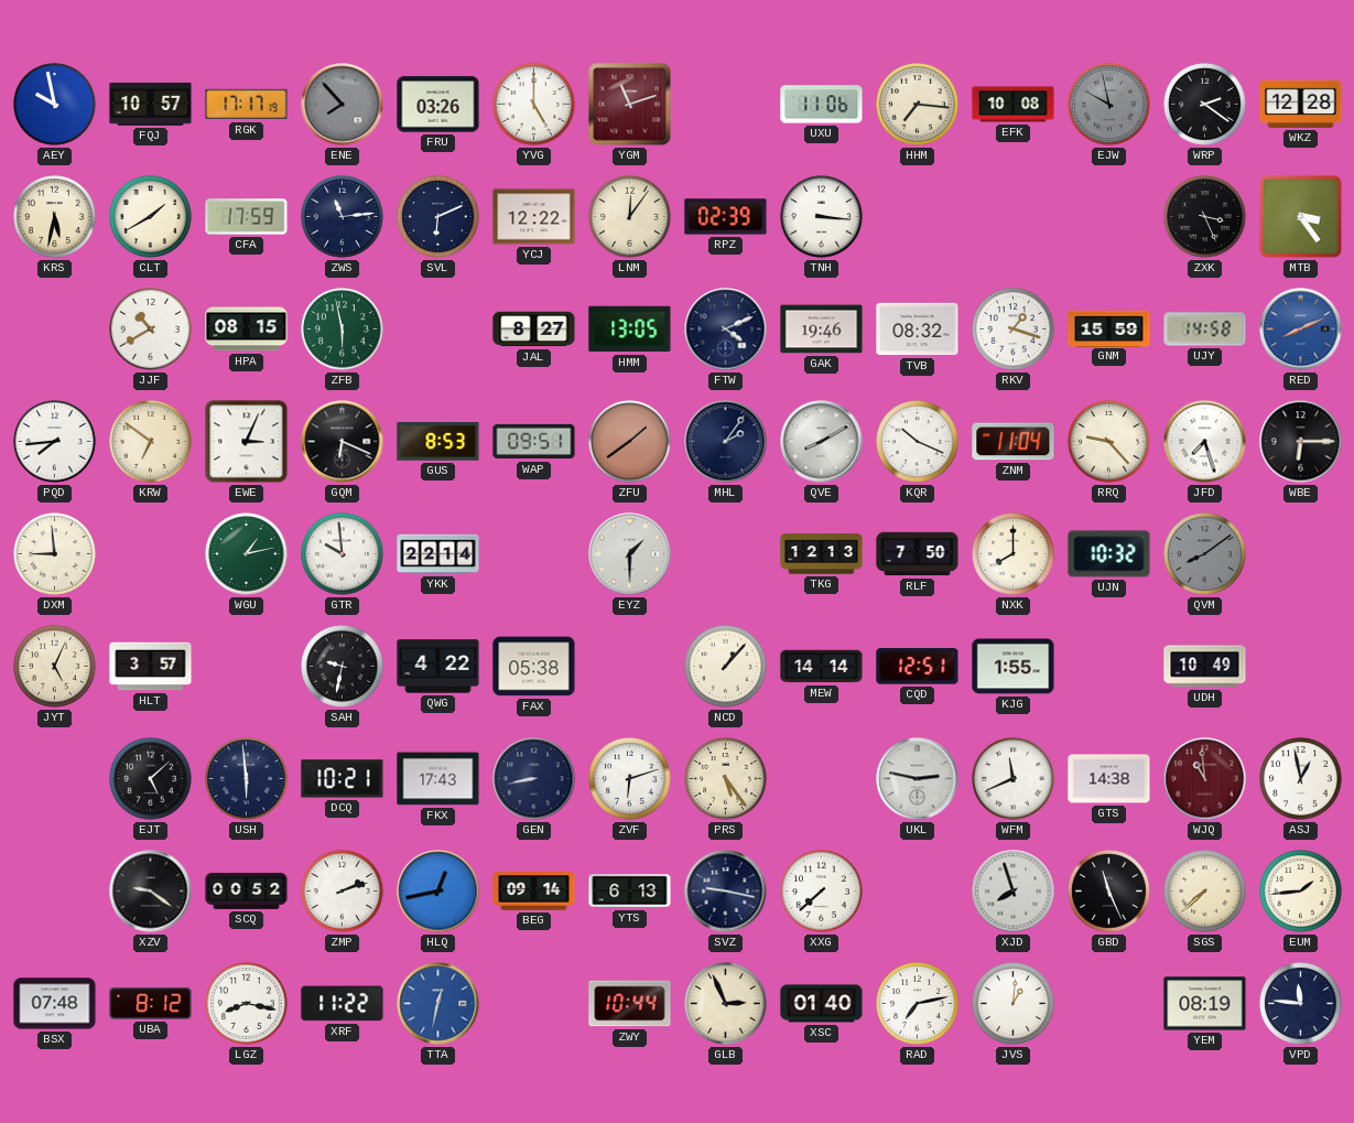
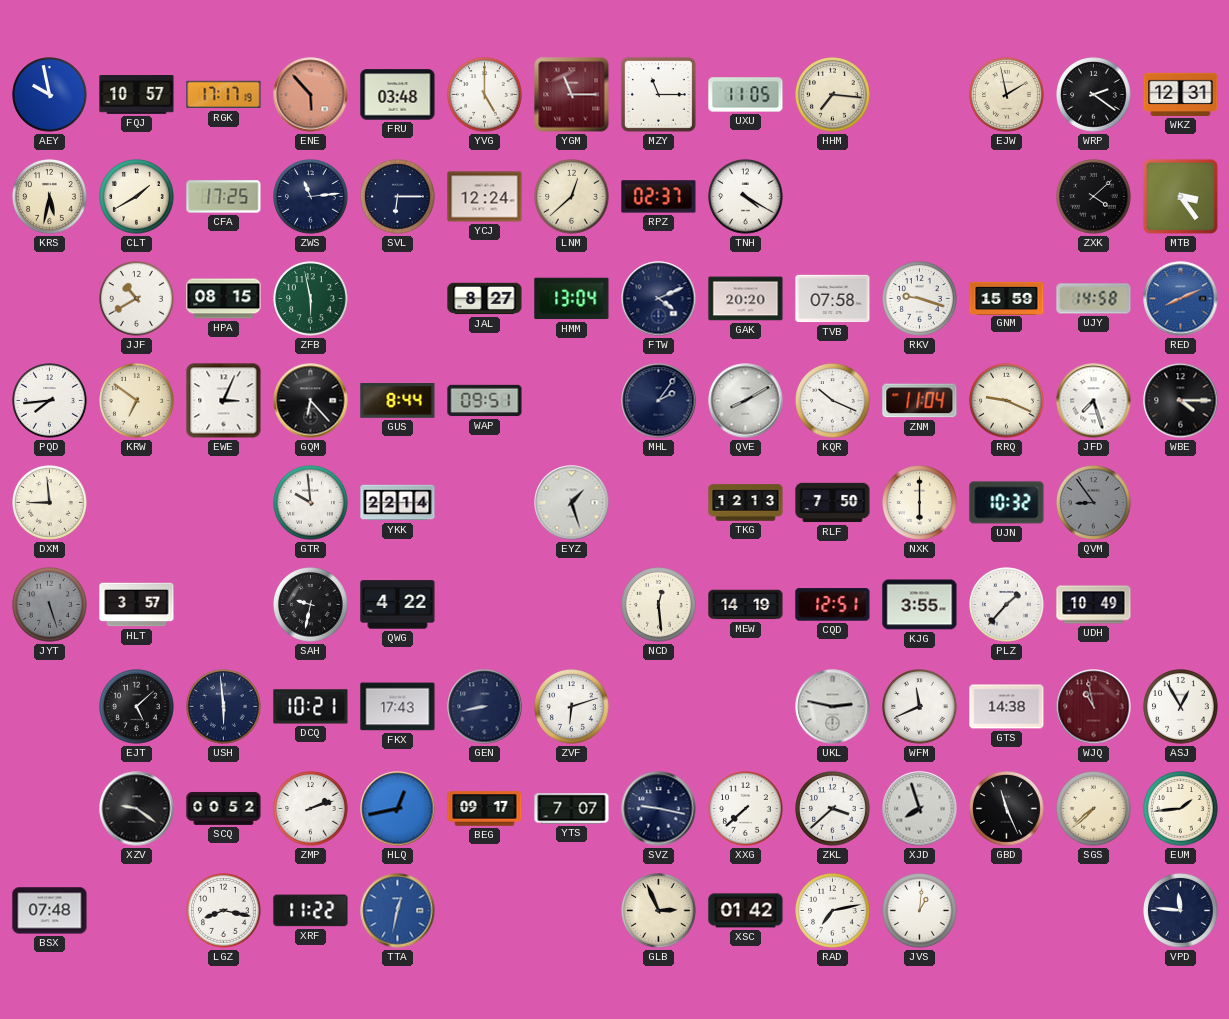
ENE: 7:53 -> 5:53
ENE dial: grey -> salmon
FRU: 03:26 -> 03:48
YGM: 11:12 -> 11:15
MZY: none -> 11:15
UXU: 11:06 -> 11:05
EFK: 10:08 -> none
EJW: 9:58 -> 1:58
EJW dial: grey -> cream
WKZ: 12:28 -> 12:31
CFA: 17:59 -> 17:25
SVL: 6:11 -> 6:15
YCJ: 12:22 -> 12:24
LNM: 12:06 -> 12:38
RPZ: 02:39 -> 02:37
TNH: 3:16 -> 4:20
ZXK: 3:26 -> 4:08
HMM: 13:05 -> 13:04
GAK: 19:46 -> 20:20
TVB: 08:32 -> 07:58
RKV: 1:18 -> 9:18
GQM: 6:19 -> 6:23
GUS: 8:53 -> 8:44
ZFU: 1:39 -> none
RRQ: 9:23 -> 9:19
WBE: 6:15 -> 4:15
WGU: 1:13 -> none
EYZ: 1:30 -> 1:27
NXK: 8:00 -> 6:00
QVM: 8:09 -> 8:54
JYT: 5:04 -> 5:27
JYT dial: cream -> grey
FAX: 05:38 -> none
NCD: 1:07 -> 12:29
MEW: 14:14 -> 14:19
KJG: 1:55 -> 3:55
PLZ: none -> 1:37
PRS: 5:24 -> none
WJQ: 10:59 -> 10:58
ASJ: 12:58 -> 12:55
BEG: 09:14 -> 09:17
YTS: 6:13 -> 7:07
ZKL: none -> 3:38
UBA: 8:12 -> none
ZWY: 10:44 -> none
XSC: 01:40 -> 01:42
YEM: 08:19 -> none
